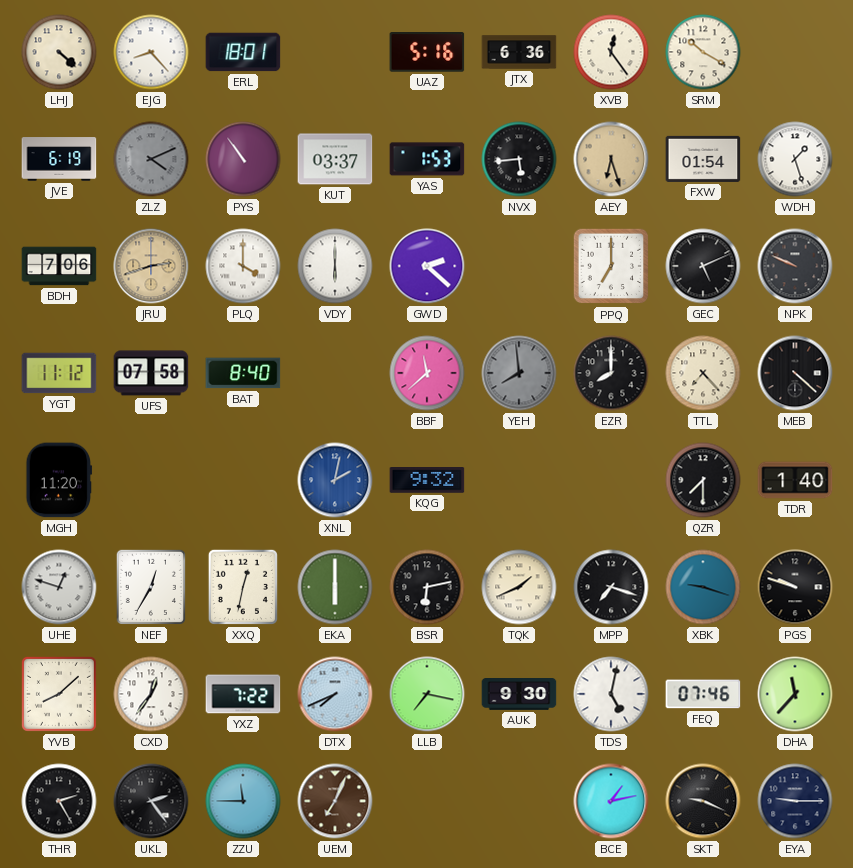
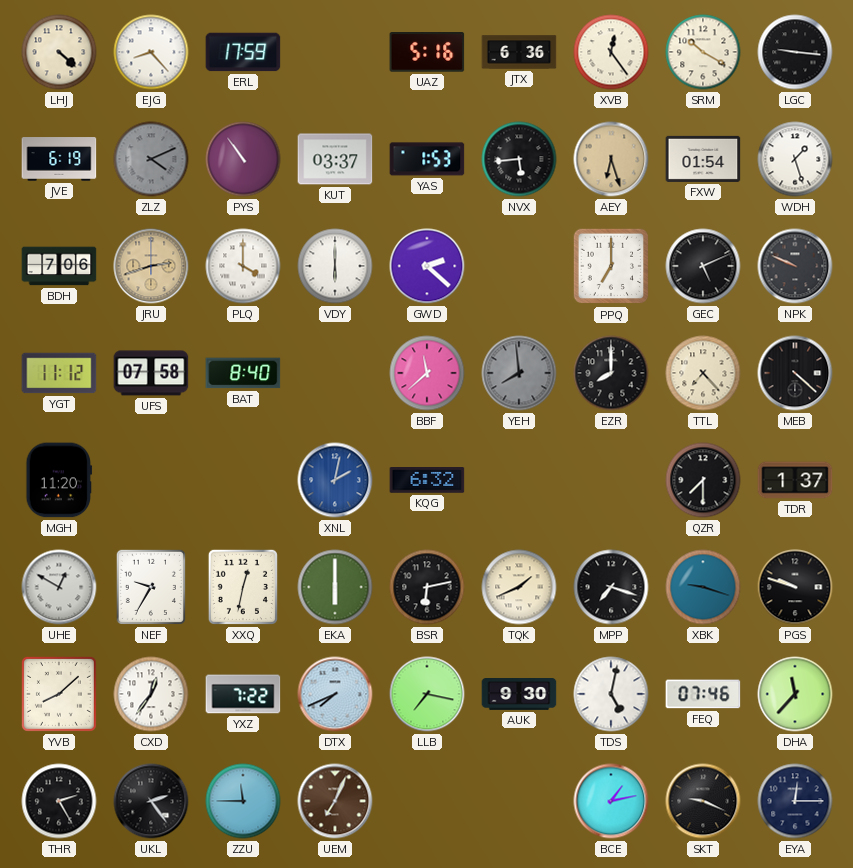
ERL: 18:01 -> 17:59
LGC: none -> 9:16
KQG: 9:32 -> 6:32
TDR: 1:40 -> 1:37
UHE: 12:48 -> 12:50
NEF: 12:35 -> 9:35
EYA: 9:15 -> 12:15
